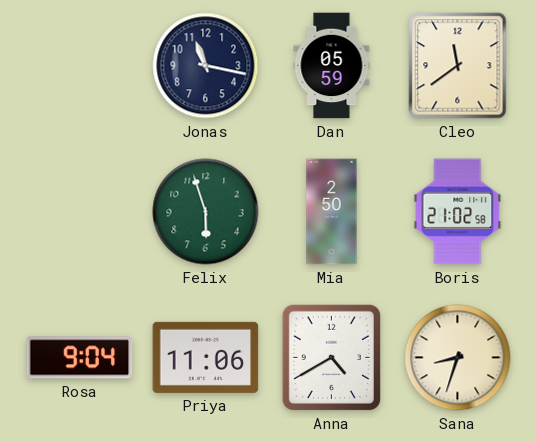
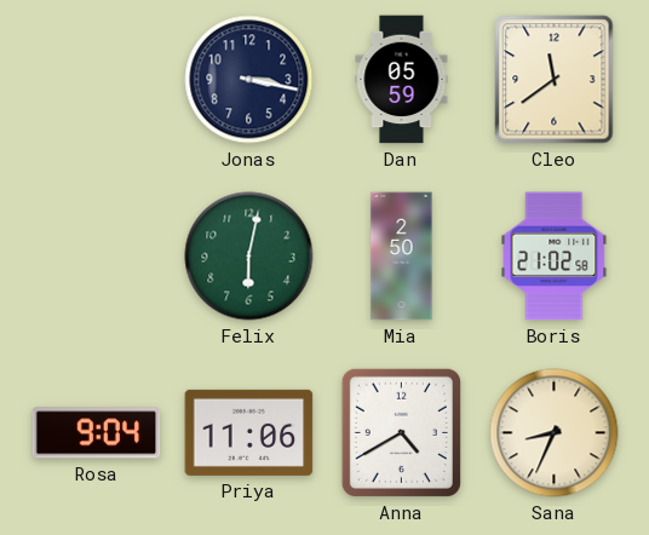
Jonas: 11:17 -> 3:17
Felix: 5:57 -> 6:02
Sana: 8:33 -> 8:34
